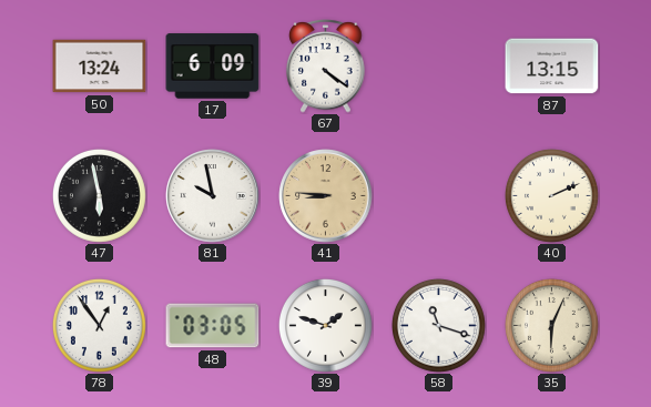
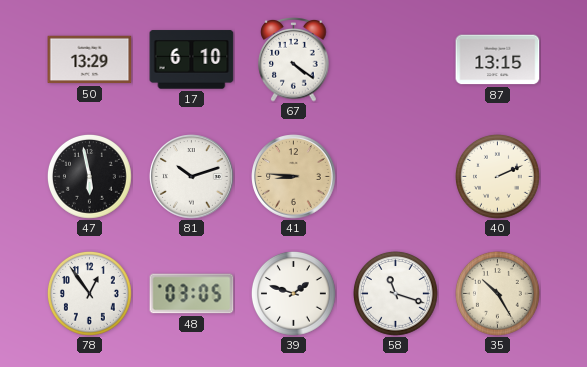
50: 13:24 -> 13:29
17: 6:09 -> 6:10
81: 9:58 -> 10:12
35: 6:04 -> 10:25
